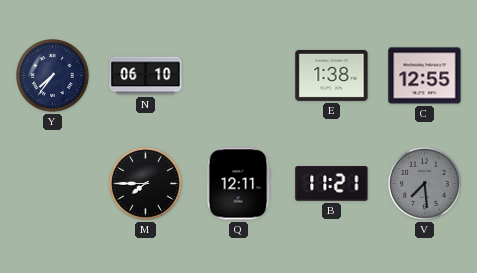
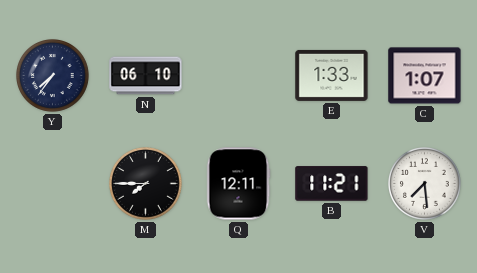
E: 1:38 -> 1:33
C: 12:55 -> 1:07
V dial: grey -> white
